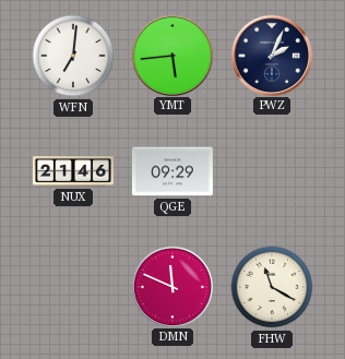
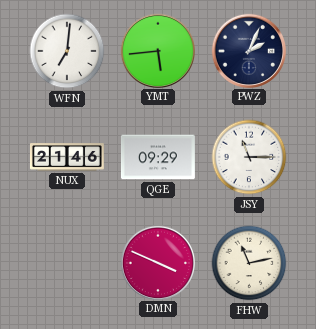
JSY: none -> 11:15
DMN: 11:49 -> 3:49
FHW: 11:20 -> 11:13
